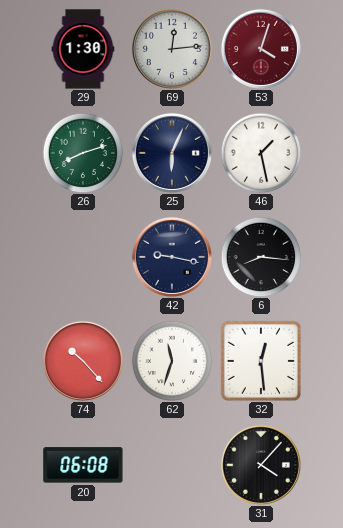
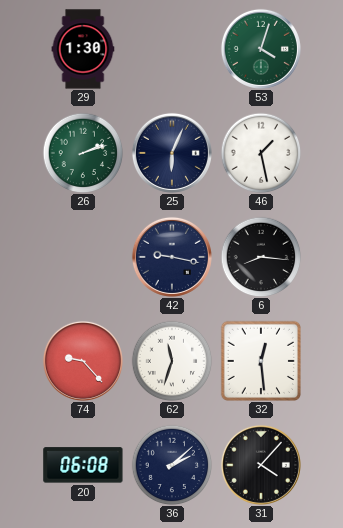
69: 12:14 -> none
53 dial: burgundy -> green
26: 8:12 -> 2:12
74: 10:23 -> 9:23
36: none -> 2:08
